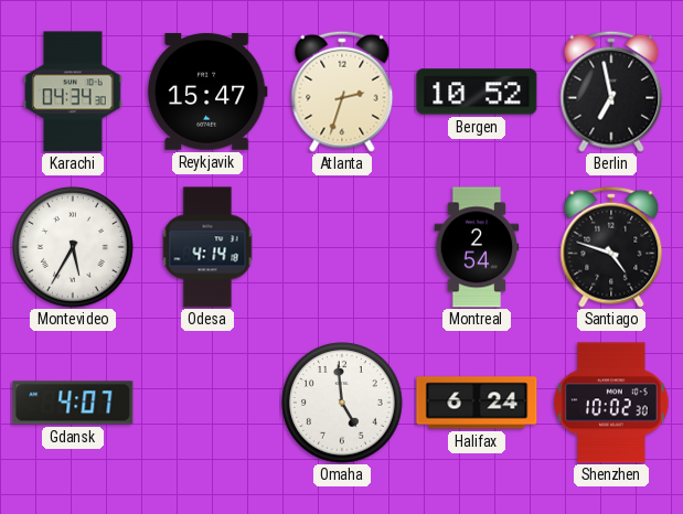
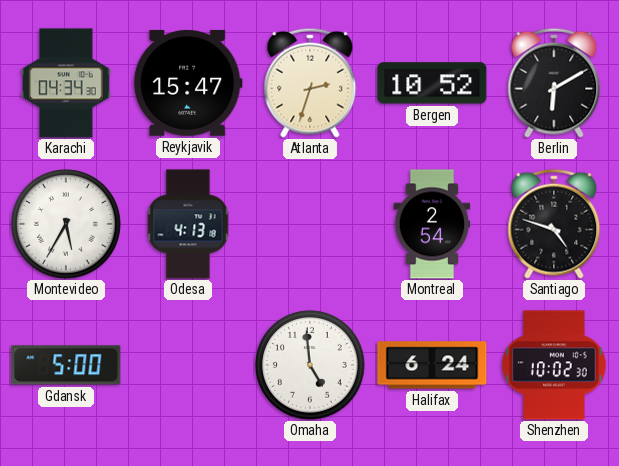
Berlin: 6:58 -> 6:10
Odesa: 4:14 -> 4:13
Gdansk: 4:07 -> 5:00
